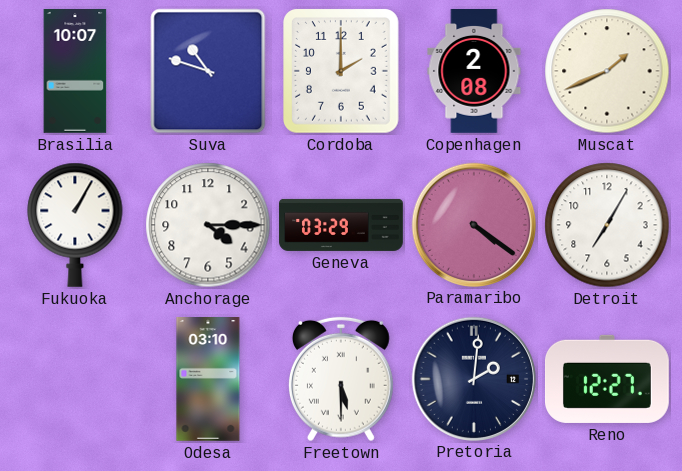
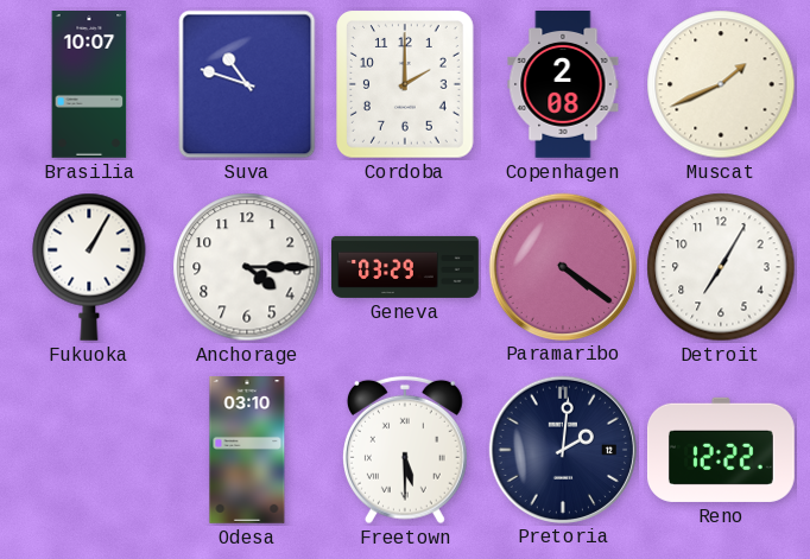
Reno: 12:27 -> 12:22
